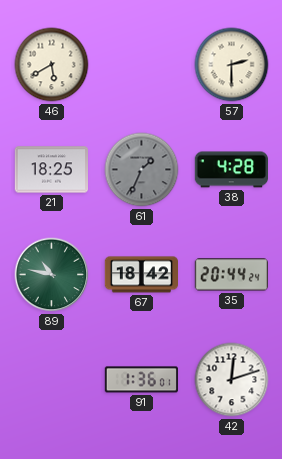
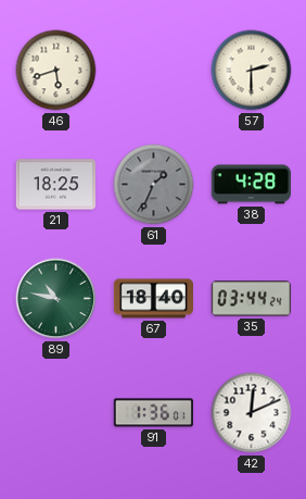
46: 5:40 -> 5:42
67: 18:42 -> 18:40
35: 20:44 -> 03:44
42: 12:12 -> 12:11
